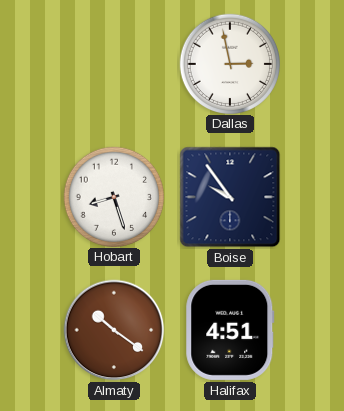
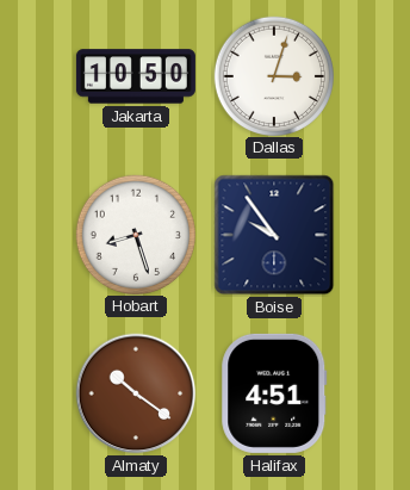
Jakarta: none -> 10:50
Dallas: 2:58 -> 3:03
